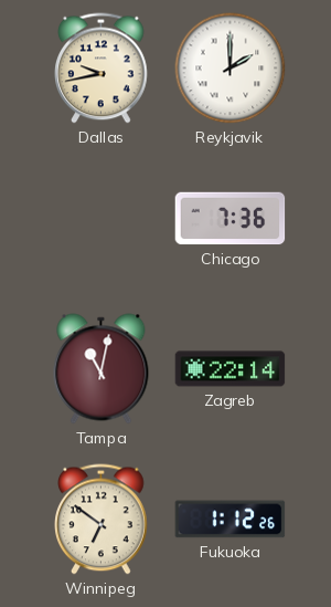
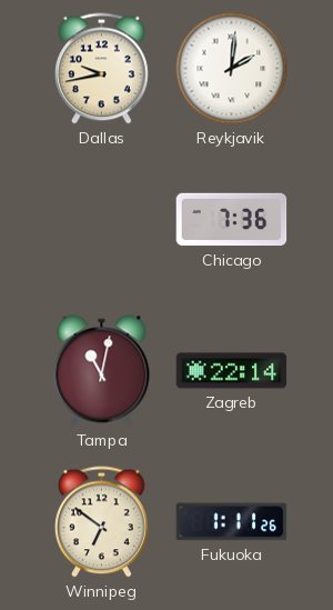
Reykjavik: 2:00 -> 2:01
Fukuoka: 1:12 -> 1:11
